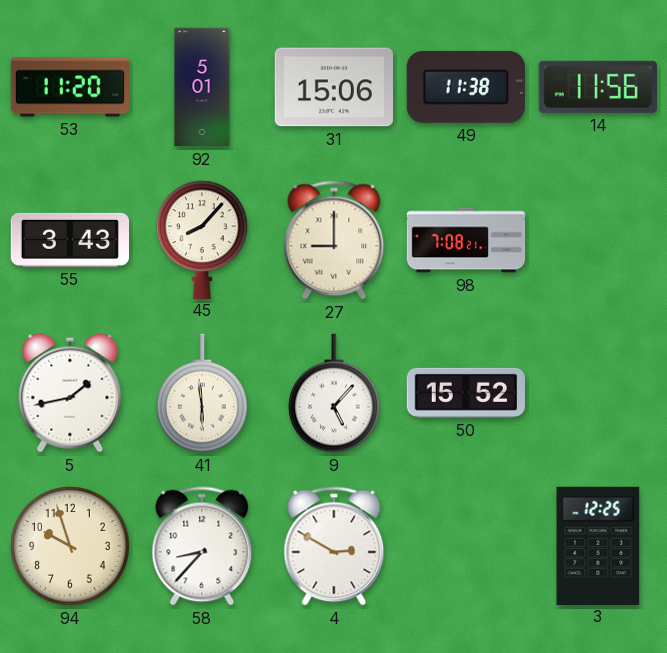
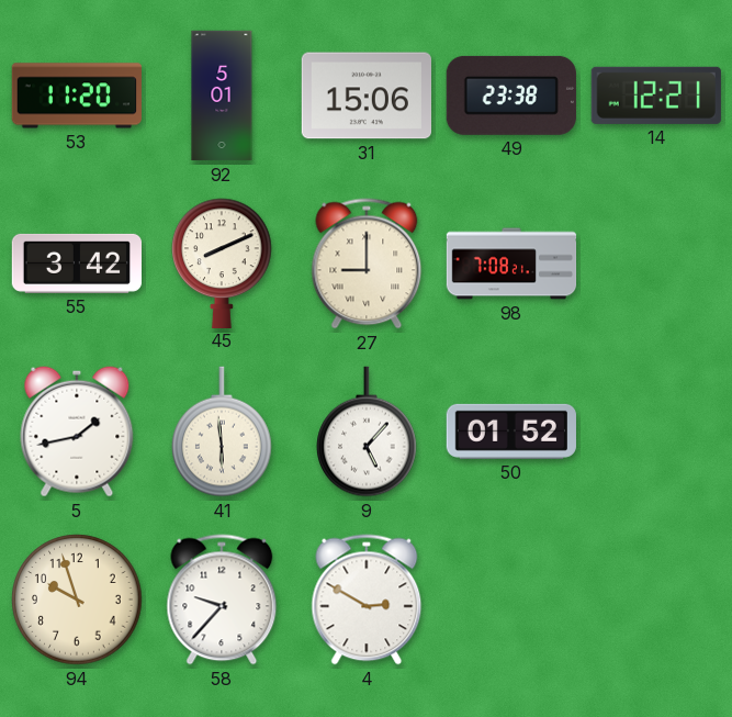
49: 11:38 -> 23:38
14: 11:56 -> 12:21
55: 3:43 -> 3:42
45: 8:07 -> 8:11
50: 15:52 -> 01:52
58: 8:37 -> 9:37
3: 12:25 -> none
